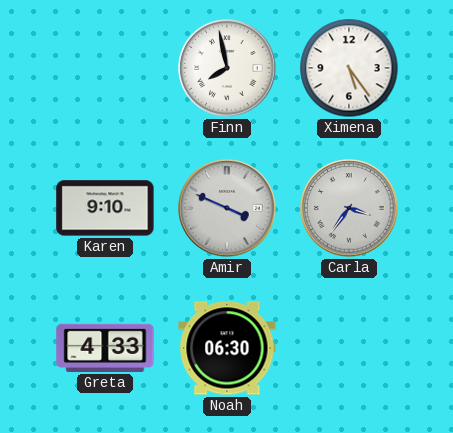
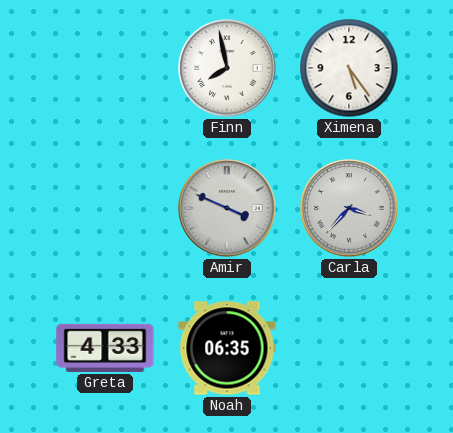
Karen: 9:10 -> none
Carla: 3:36 -> 3:37
Noah: 06:30 -> 06:35
